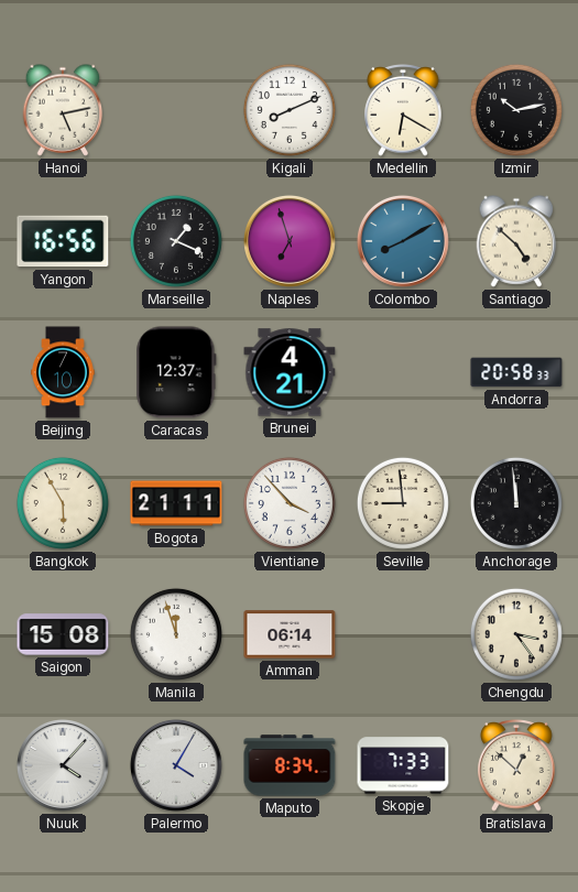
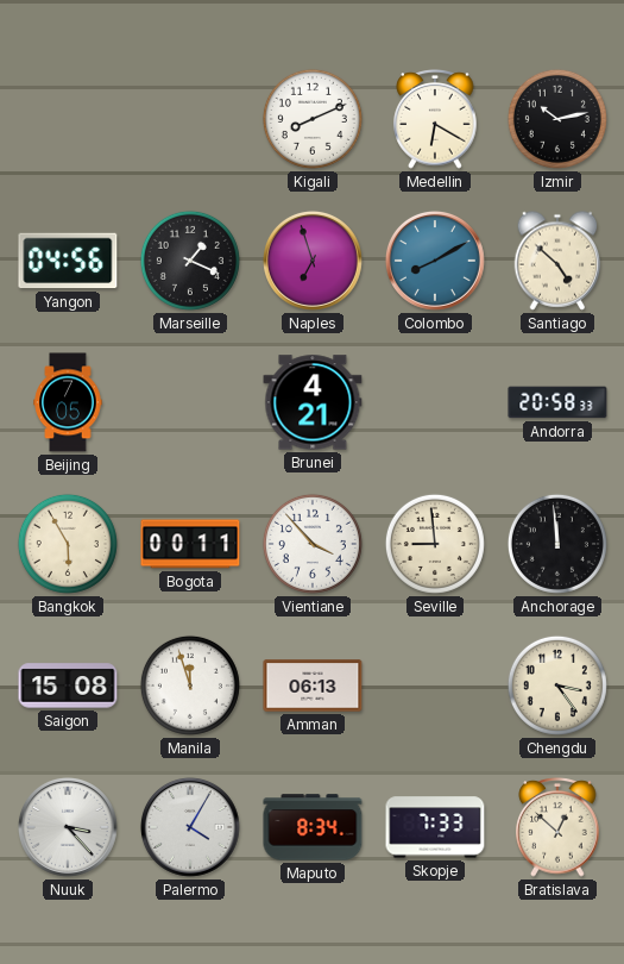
Hanoi: 5:13 -> none
Yangon: 16:56 -> 04:56
Beijing: 7:10 -> 7:05
Caracas: 12:37 -> none
Bogota: 21:11 -> 00:11
Amman: 06:14 -> 06:13
Nuuk: 4:07 -> 3:23
